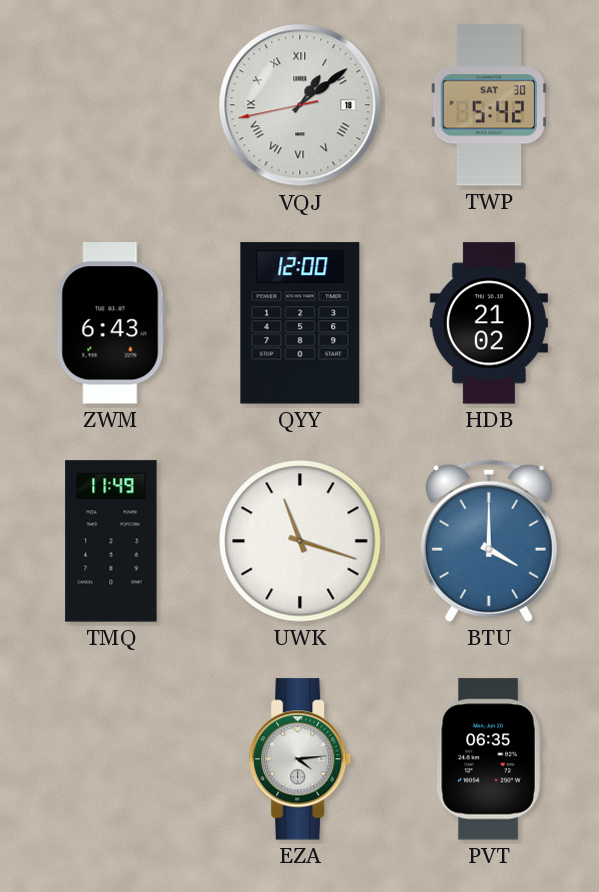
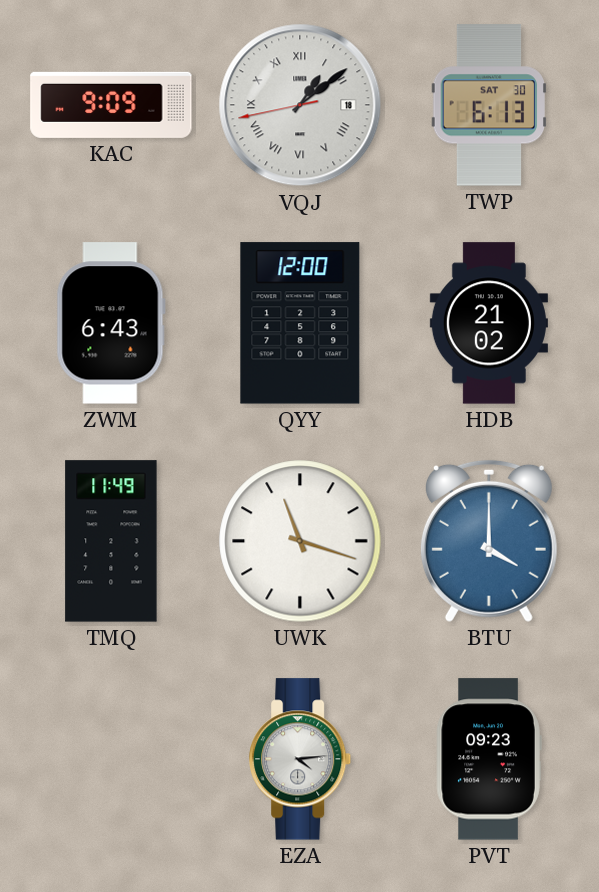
KAC: none -> 9:09
TWP: 5:42 -> 6:13
PVT: 06:35 -> 09:23
